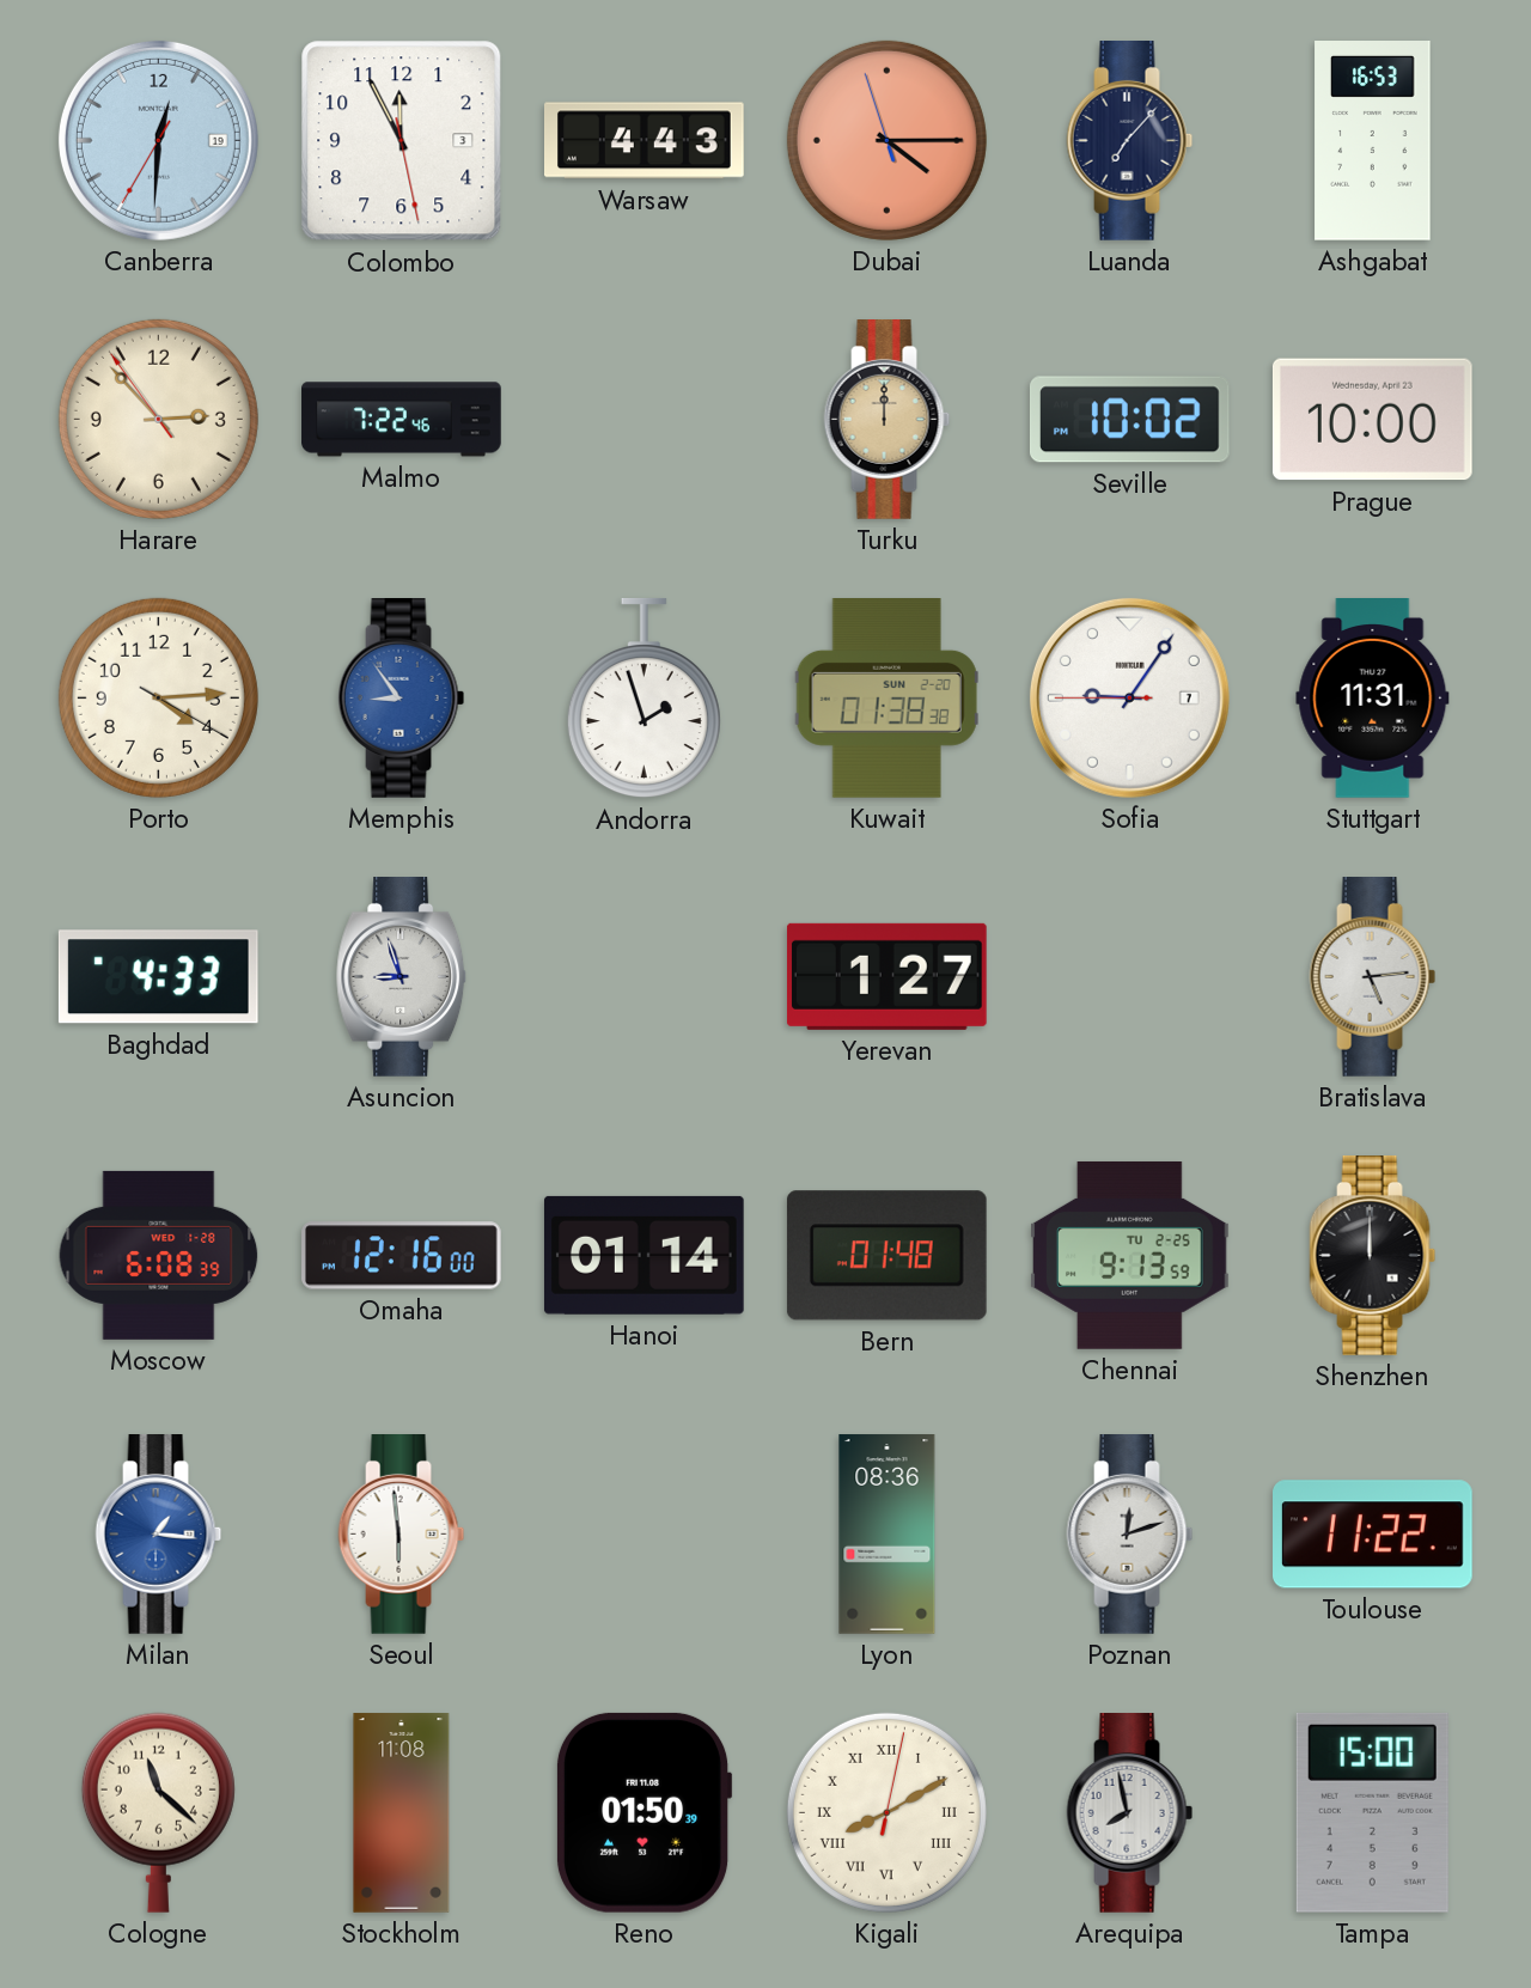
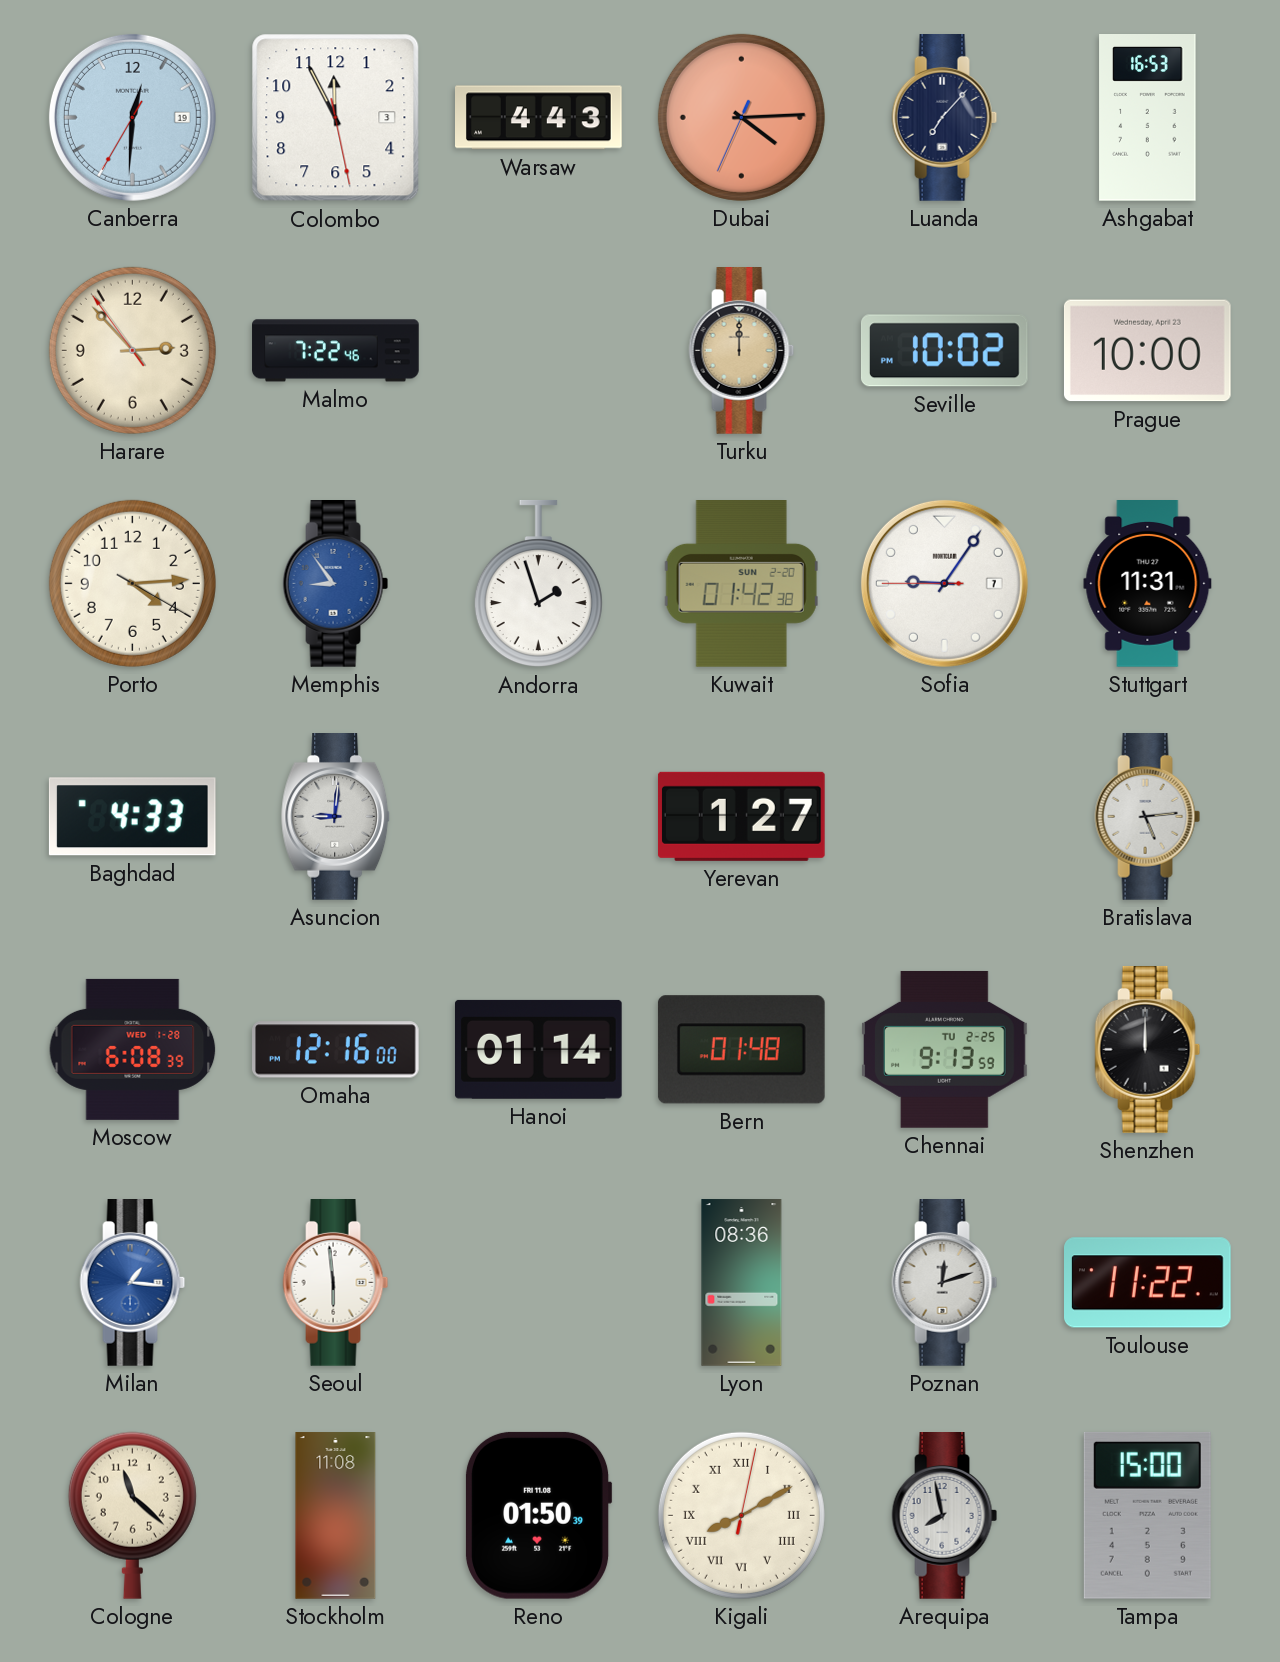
Dubai: 4:14:57 -> 4:14:34
Kuwait: 01:38 -> 01:42
Asuncion: 8:57 -> 9:01
